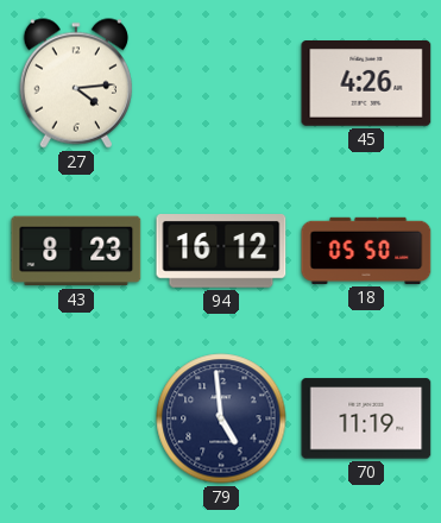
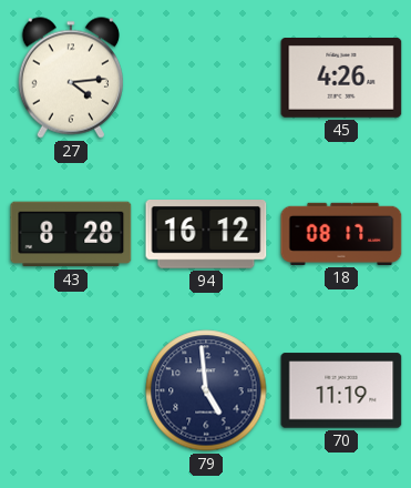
43: 8:23 -> 8:28
18: 05:50 -> 08:17
